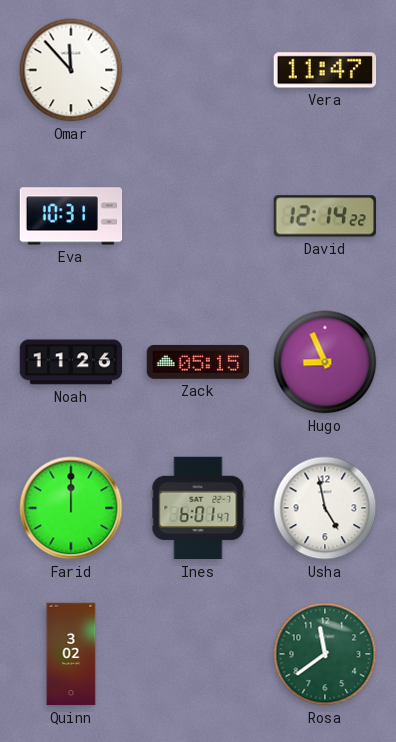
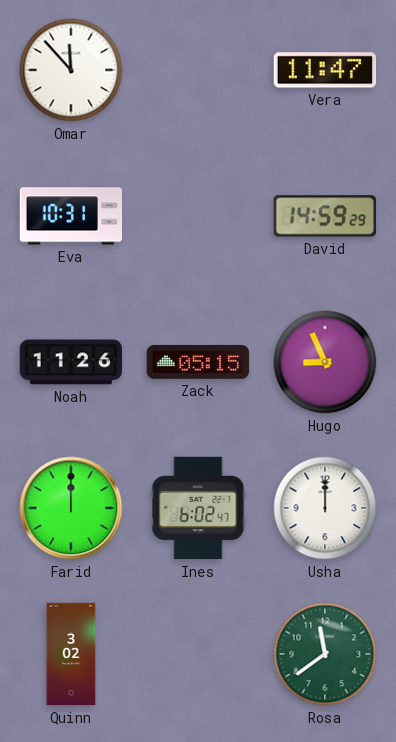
David: 12:14 -> 14:59
Ines: 6:01 -> 6:02
Usha: 4:58 -> 12:00
